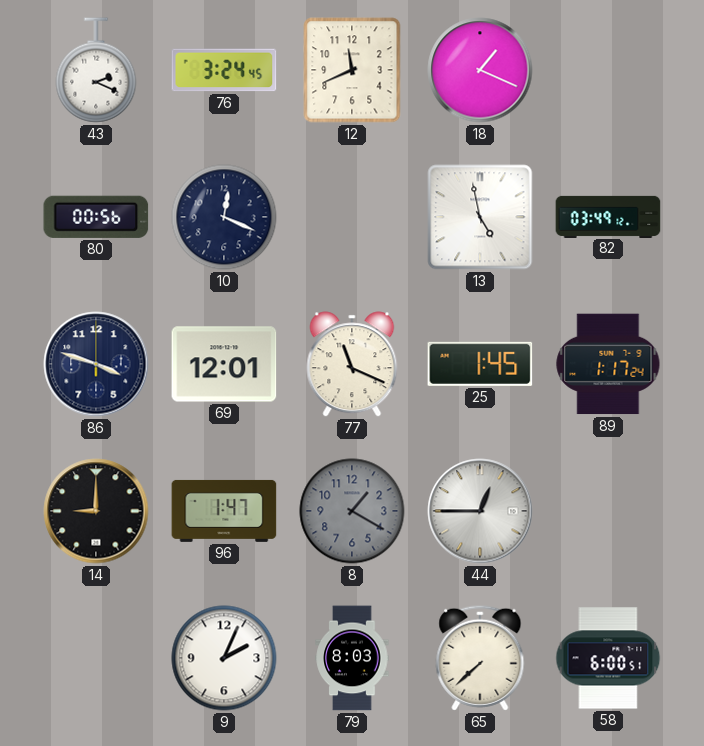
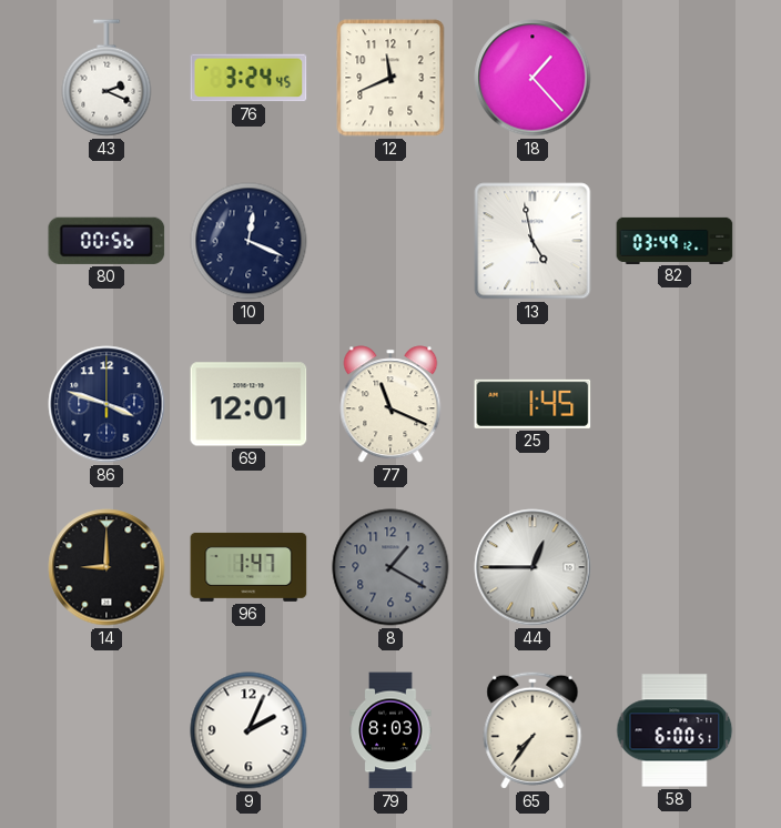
18: 1:19 -> 1:23
89: 1:17 -> none
65: 7:38 -> 7:36
